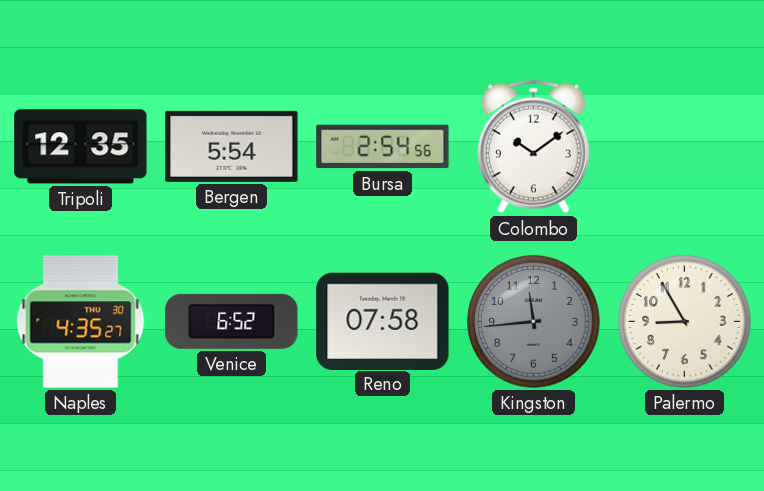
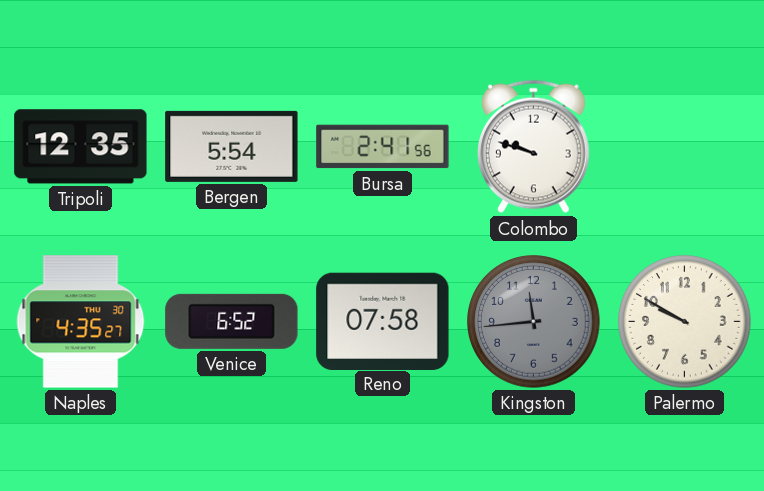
Bursa: 2:54 -> 2:41
Colombo: 10:09 -> 9:48
Palermo: 8:55 -> 9:50
